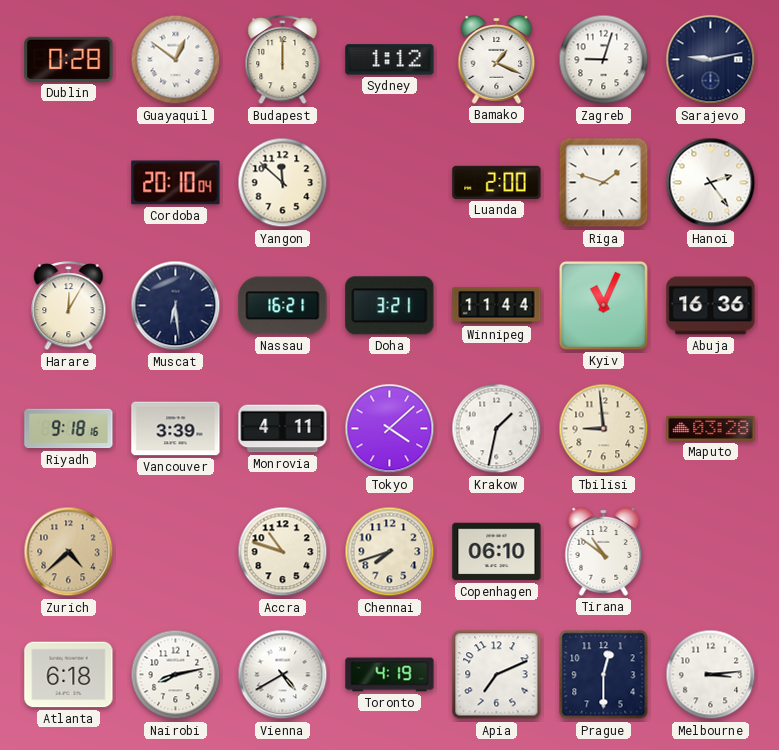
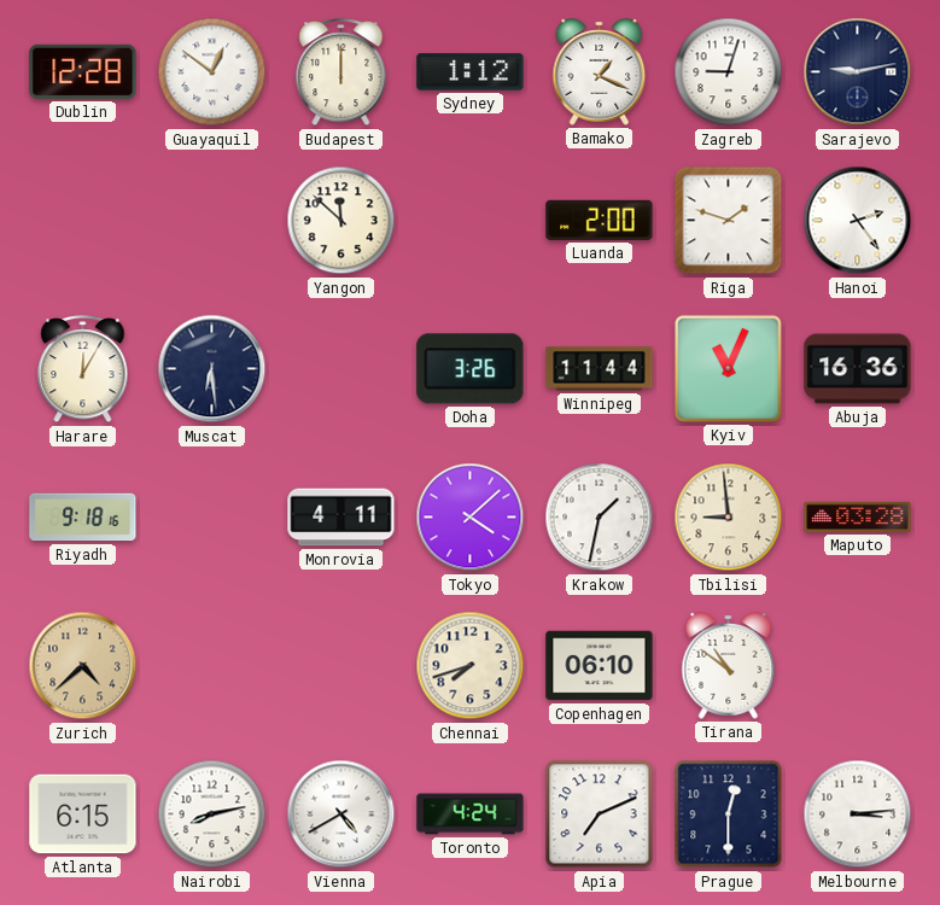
Dublin: 0:28 -> 12:28
Cordoba: 20:10 -> none
Nassau: 16:21 -> none
Doha: 3:21 -> 3:26
Vancouver: 3:39 -> none
Accra: 10:48 -> none
Atlanta: 6:18 -> 6:15
Toronto: 4:19 -> 4:24
